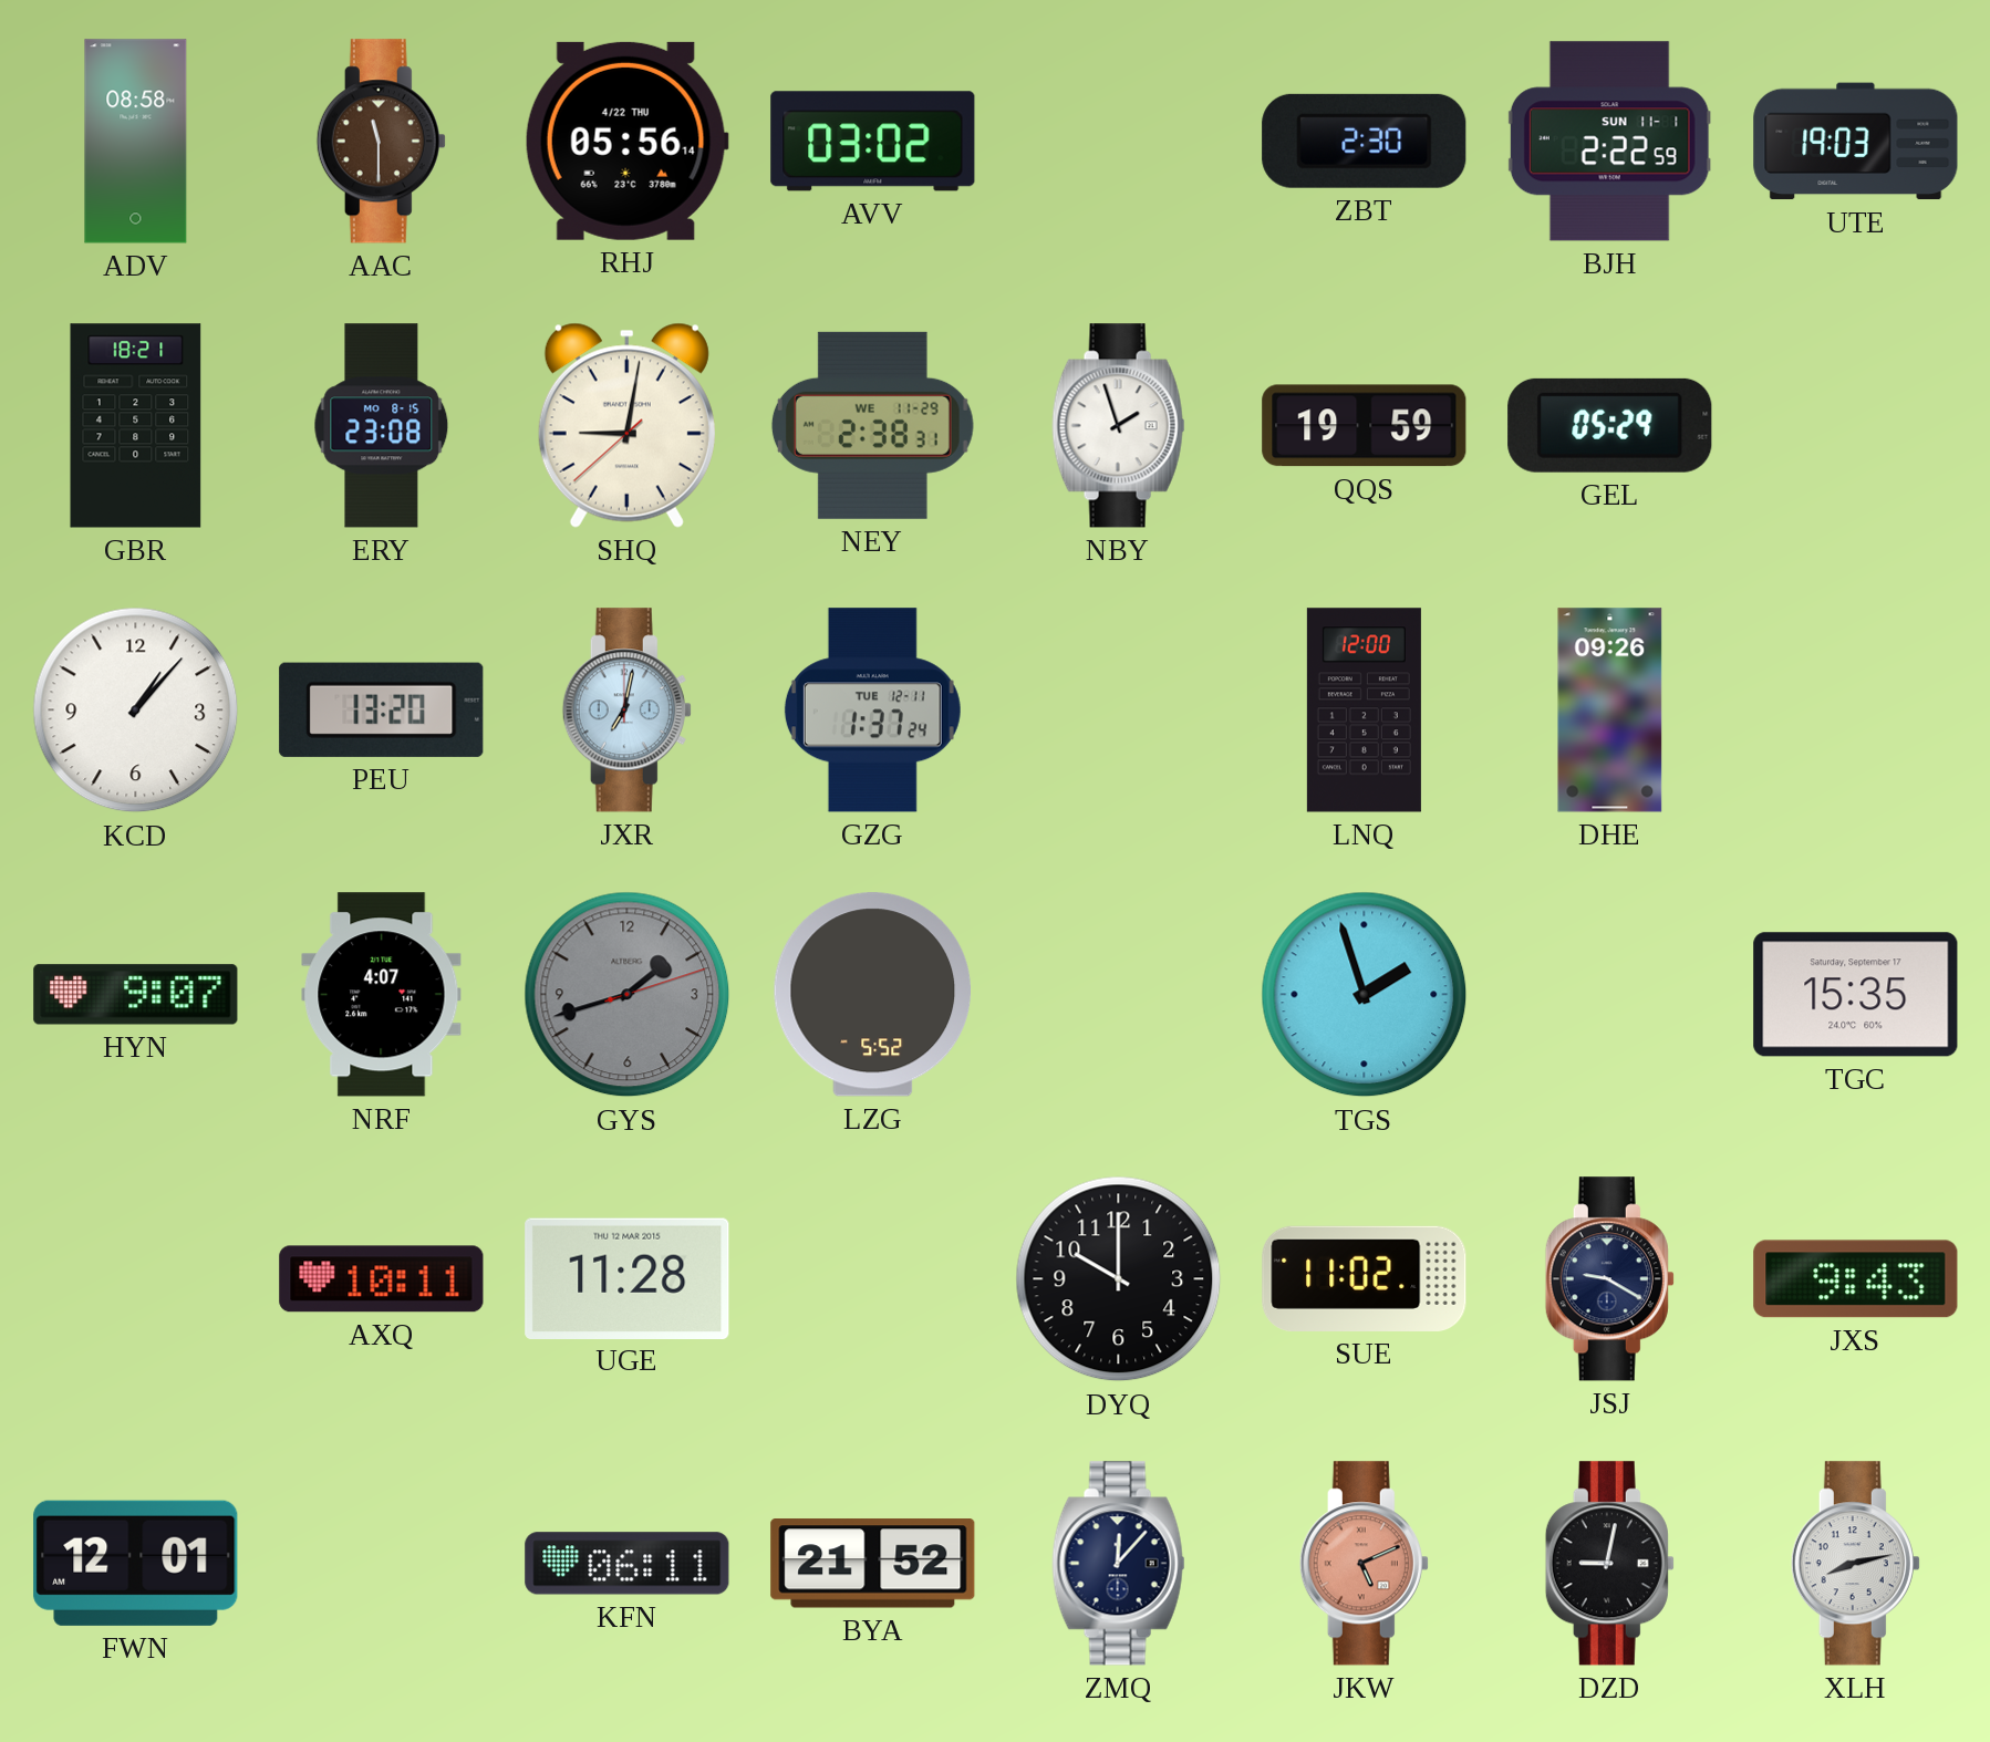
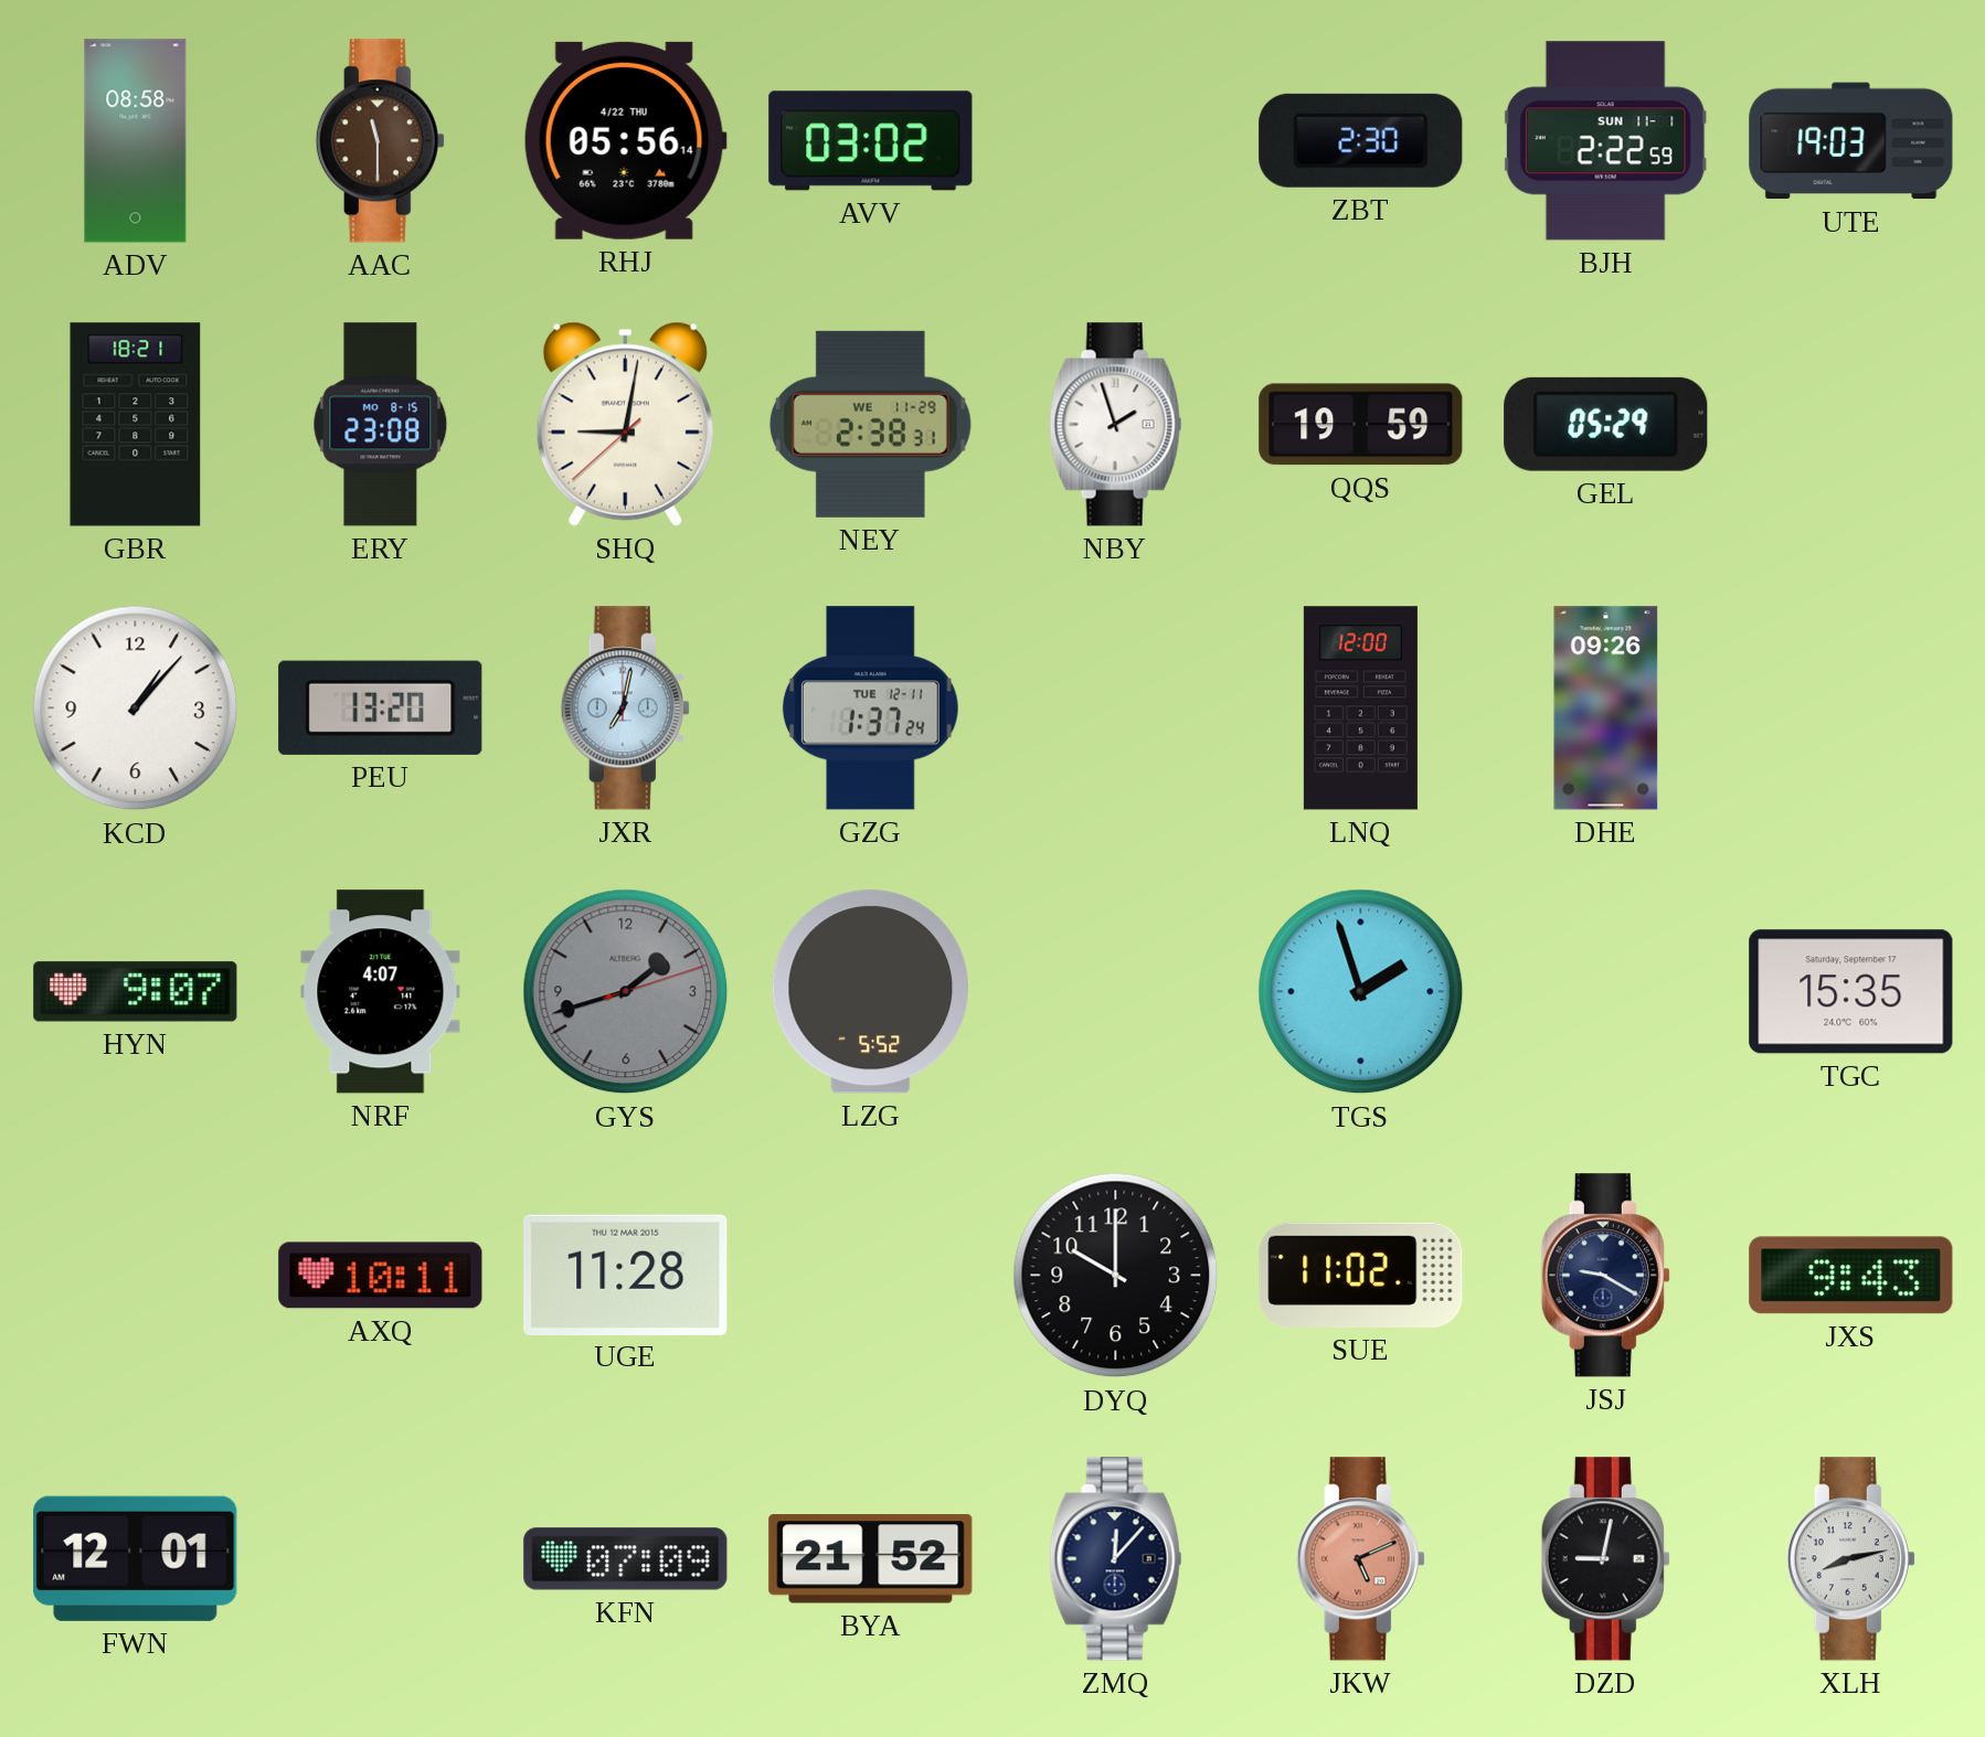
KFN: 06:11 -> 07:09
